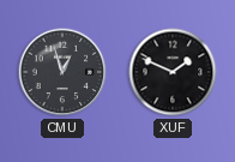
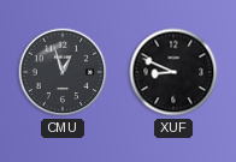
XUF: 1:49 -> 8:49
